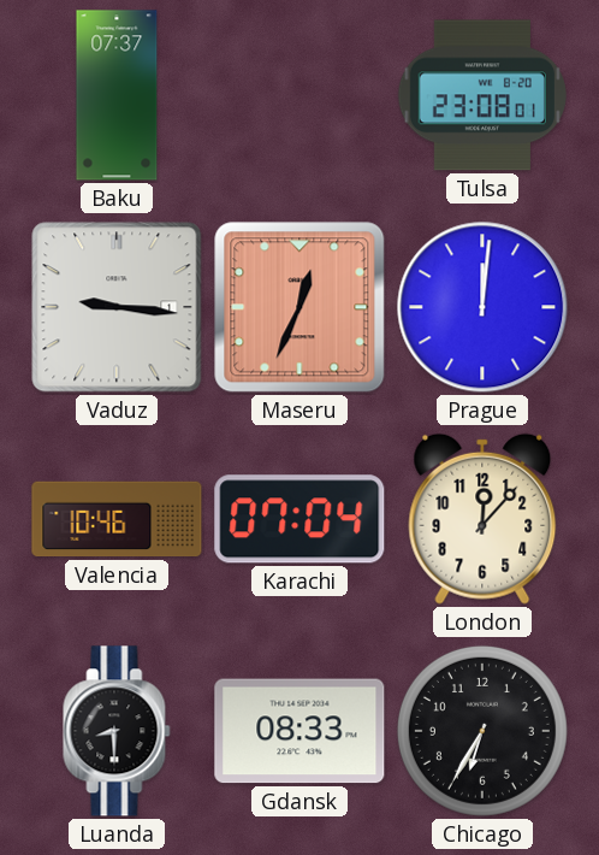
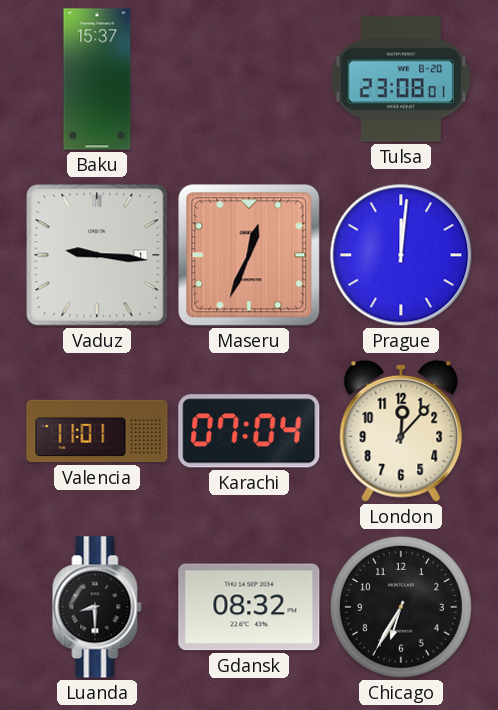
Baku: 07:37 -> 15:37
Valencia: 10:46 -> 11:01
Gdansk: 08:33 -> 08:32
